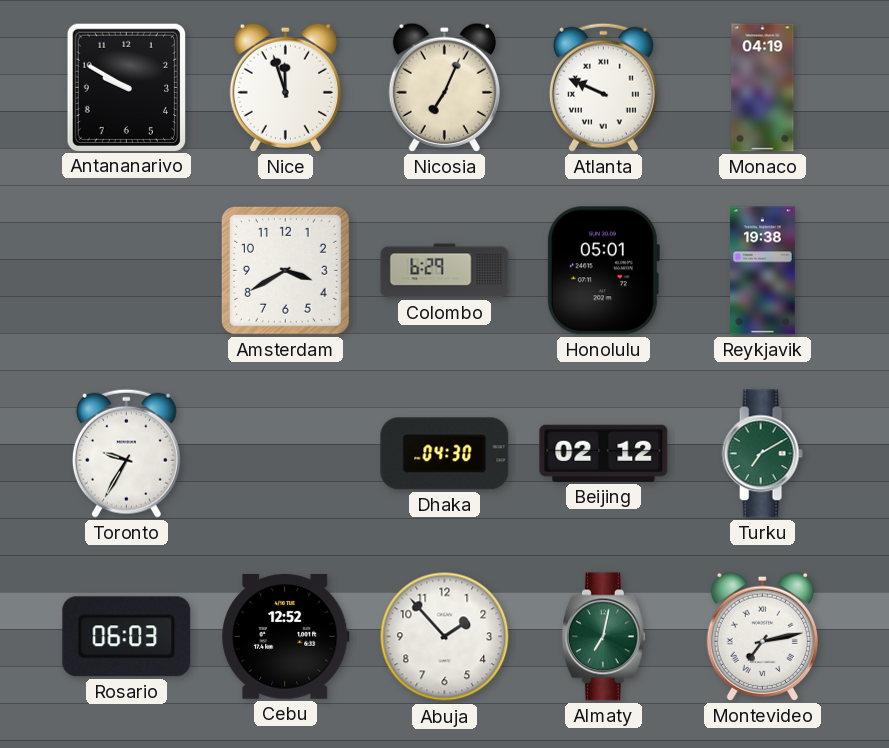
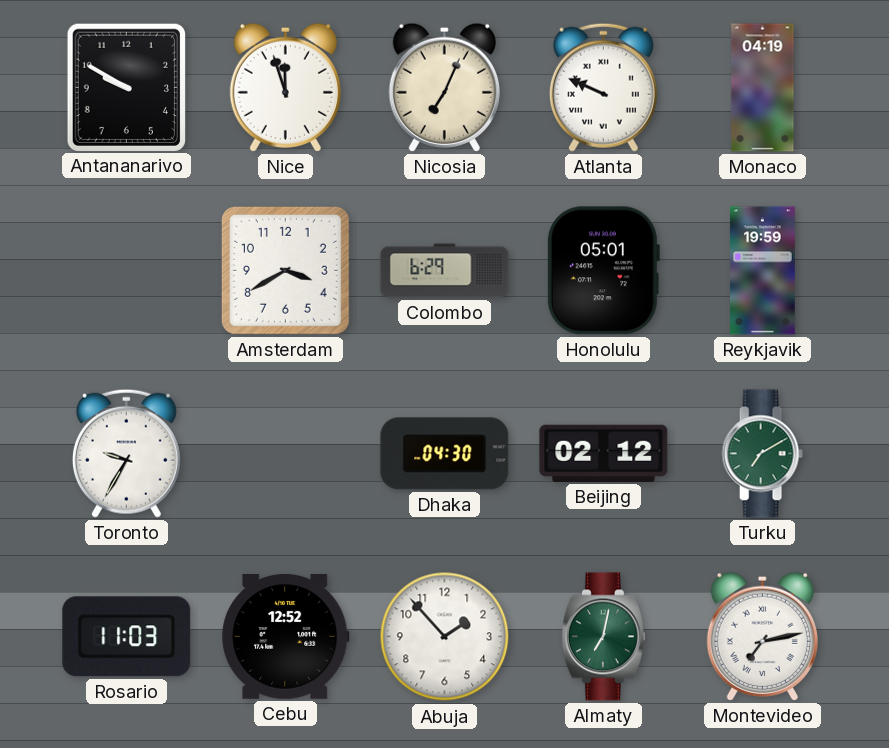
Reykjavik: 19:38 -> 19:59
Rosario: 06:03 -> 11:03
